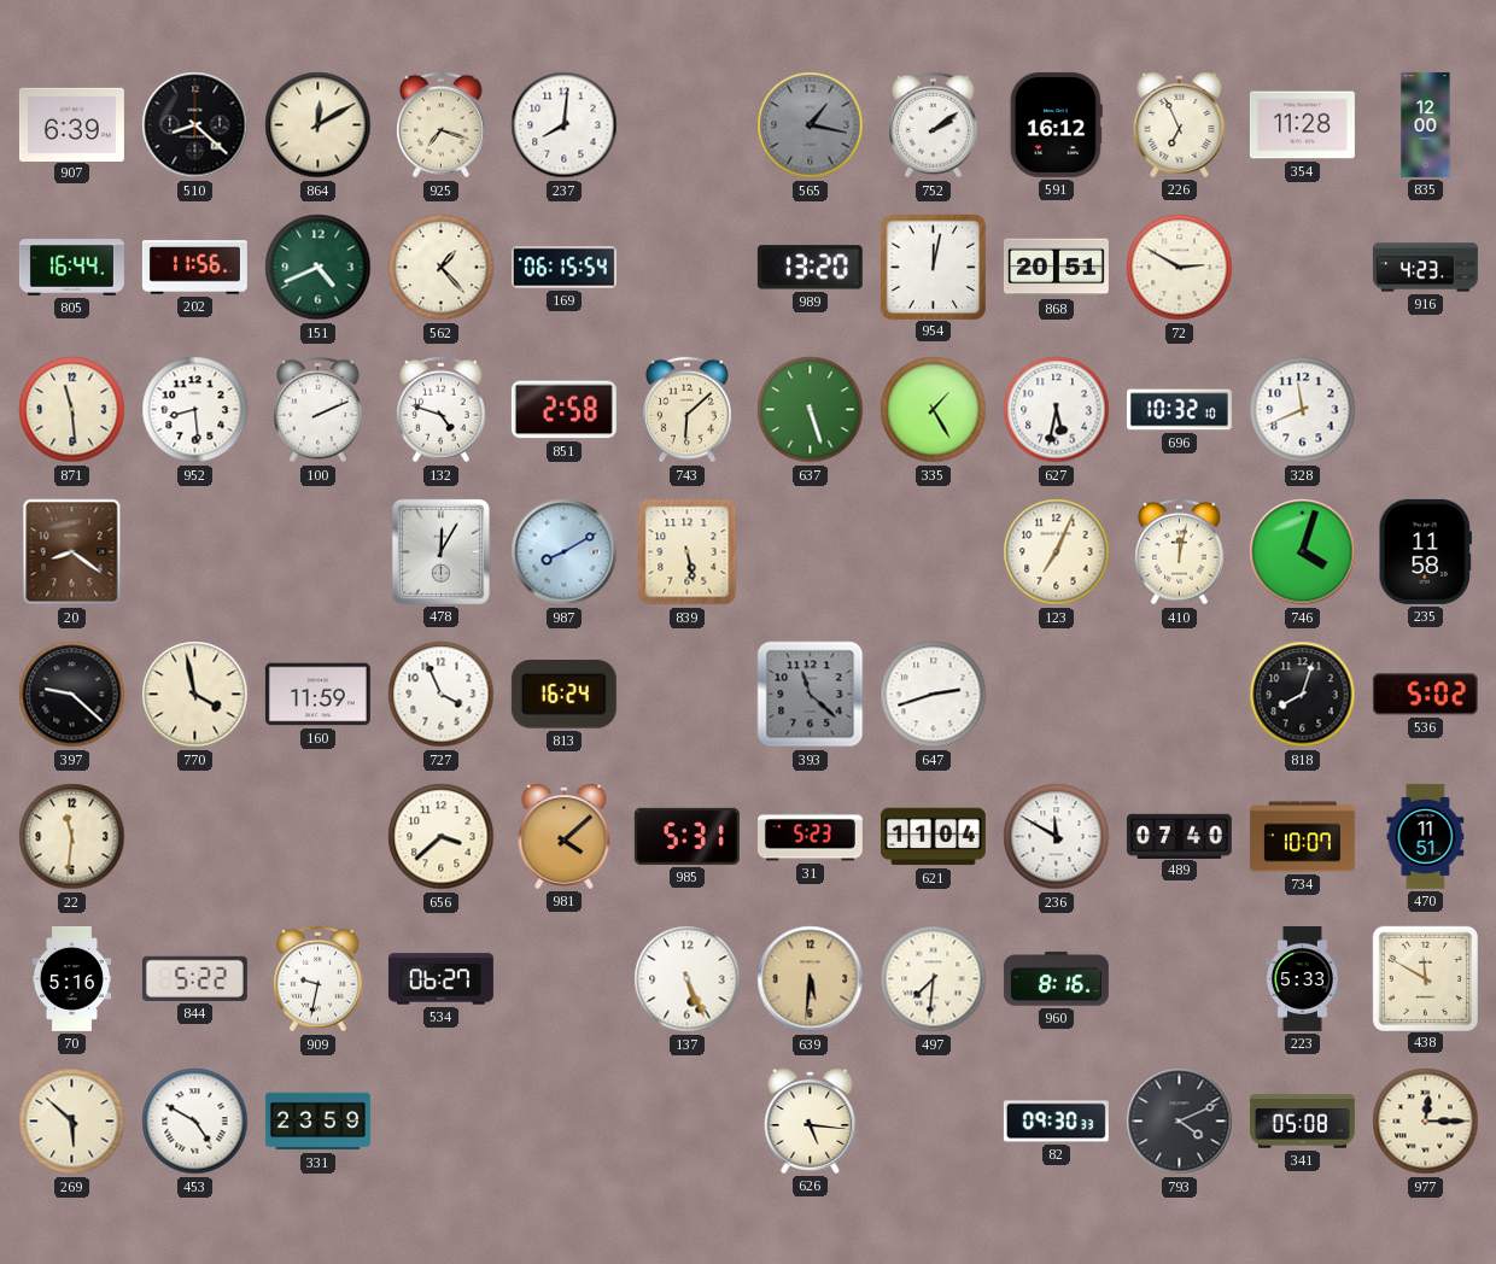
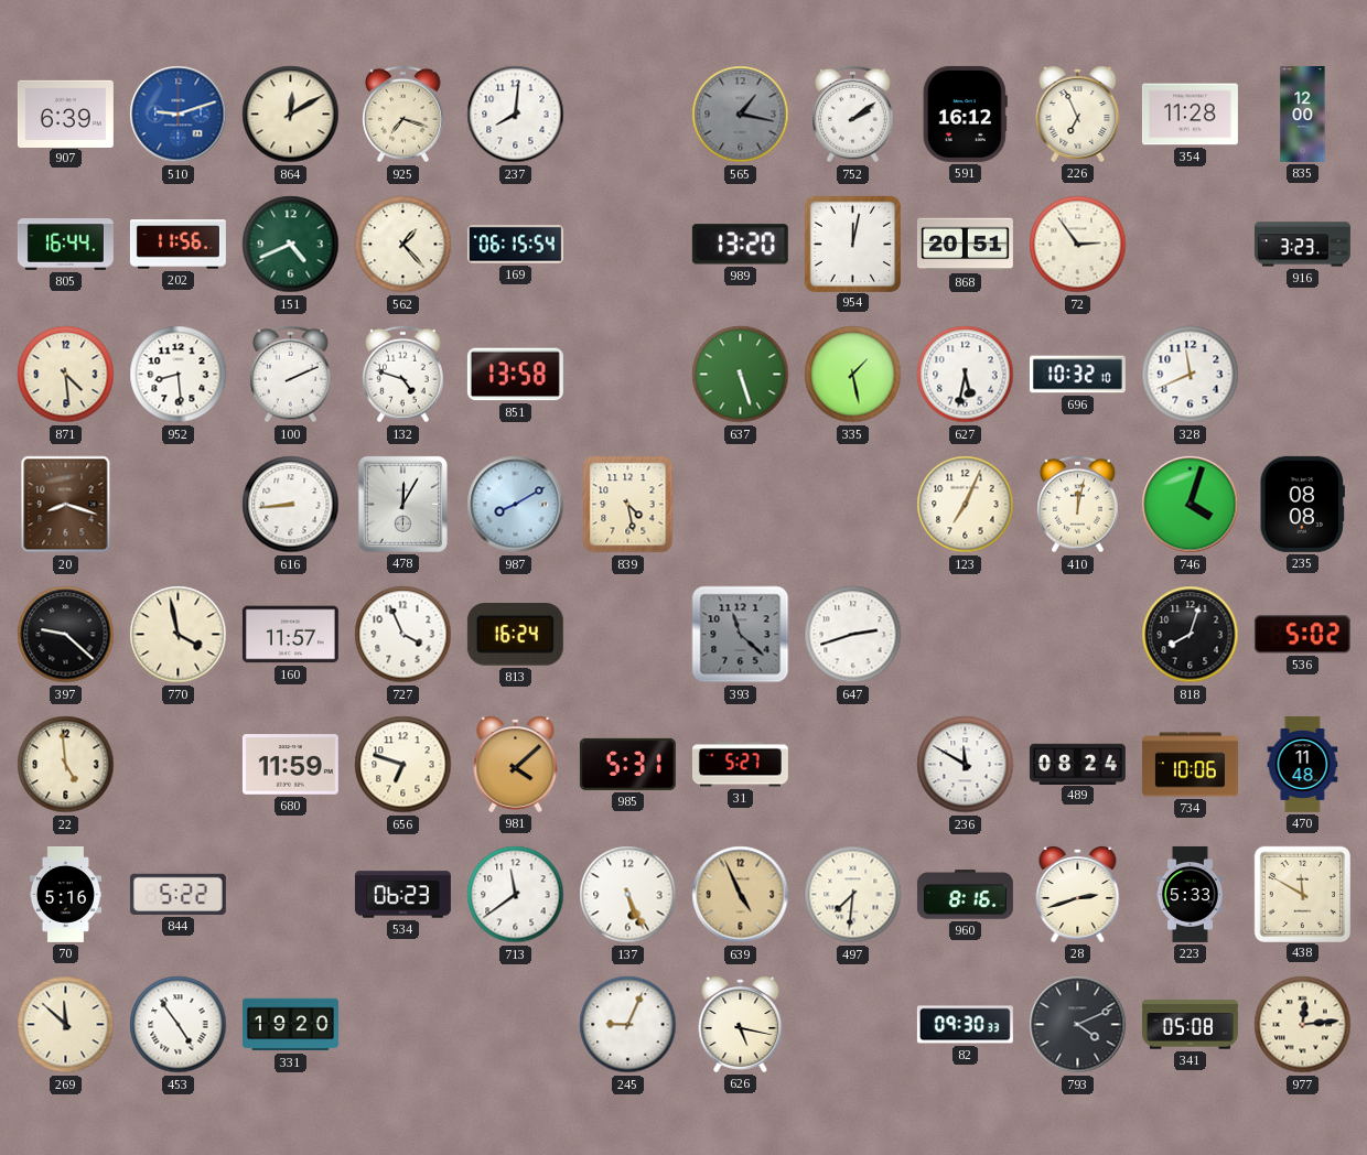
510: 8:22 -> 9:12
510 dial: black -> blue
72: 2:50 -> 2:54
916: 4:23 -> 3:23
871: 11:29 -> 4:29
851: 2:58 -> 13:58
743: 6:08 -> none
335: 1:25 -> 1:28
20: 8:21 -> 8:18
616: none -> 8:44
839: 5:28 -> 4:28
235: 11:58 -> 08:08
160: 11:59 -> 11:57
22: 11:31 -> 4:59
680: none -> 11:59
656: 3:38 -> 6:48
31: 5:23 -> 5:27
621: 11:04 -> none
489: 07:40 -> 08:24
734: 10:07 -> 10:06
470: 11:51 -> 11:48
909: 9:32 -> none
534: 06:27 -> 06:23
713: none -> 11:39
639: 5:31 -> 4:56
28: none -> 2:42
269: 5:52 -> 11:52
453: 4:50 -> 4:54
331: 23:59 -> 19:20
245: none -> 9:04
626: 5:16 -> 5:17
977: 12:15 -> 12:14
